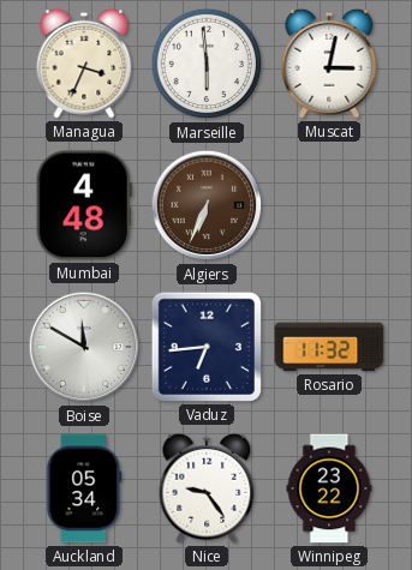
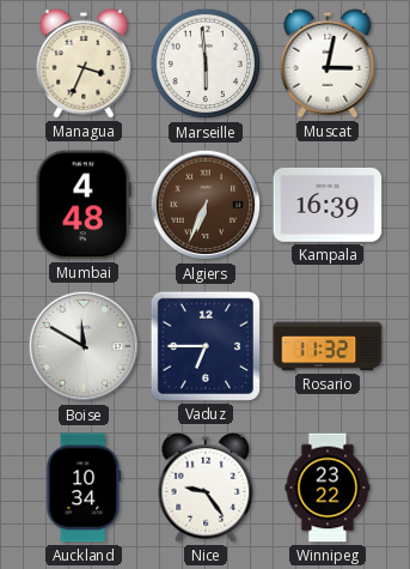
Kampala: none -> 16:39
Vaduz: 6:44 -> 6:45
Auckland: 05:34 -> 10:34
